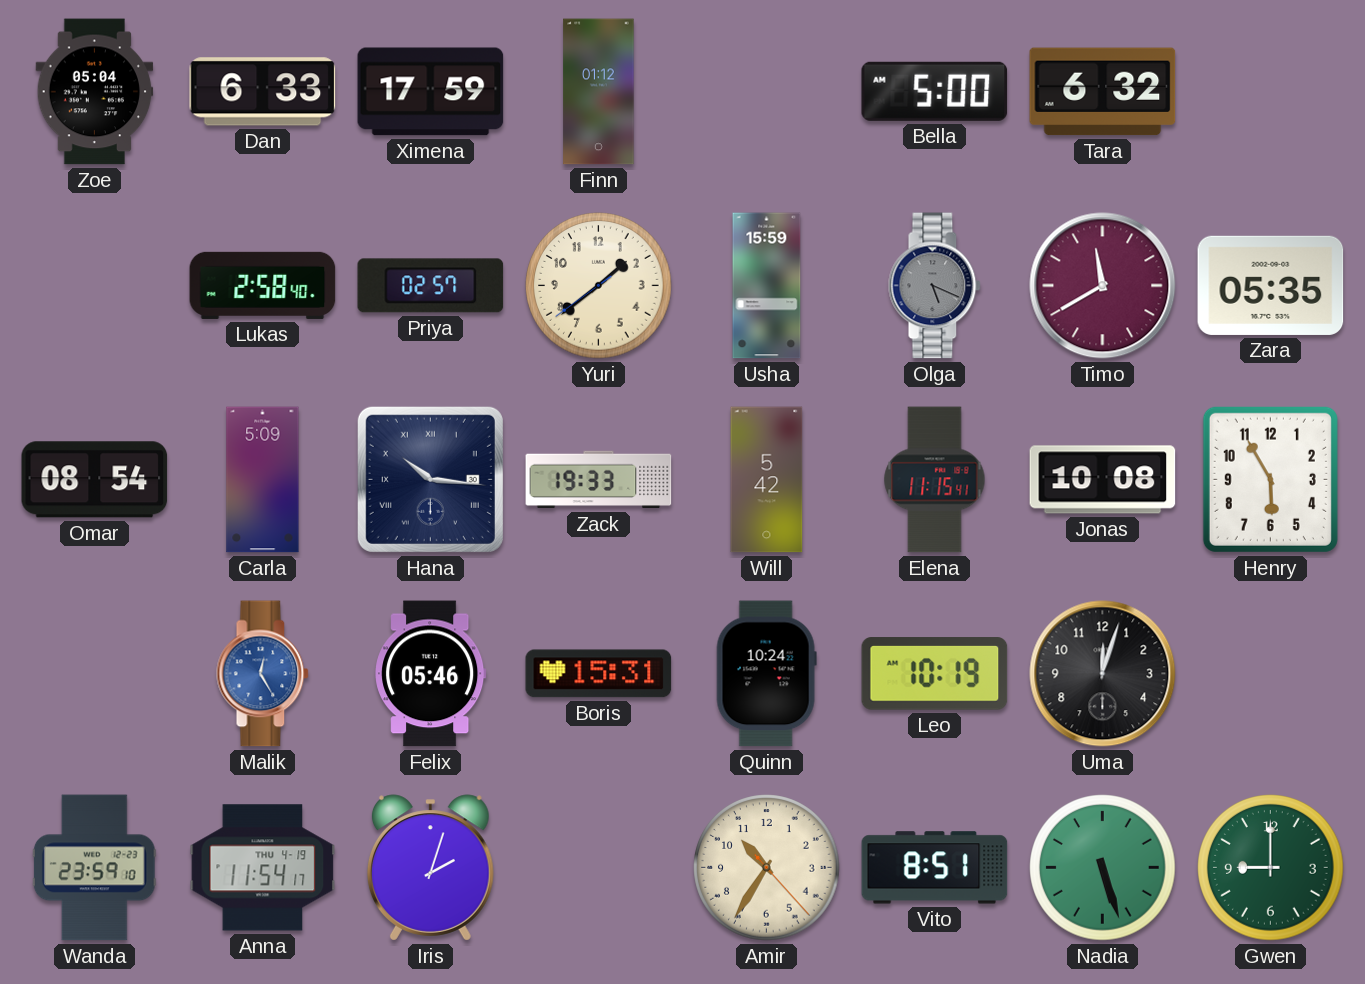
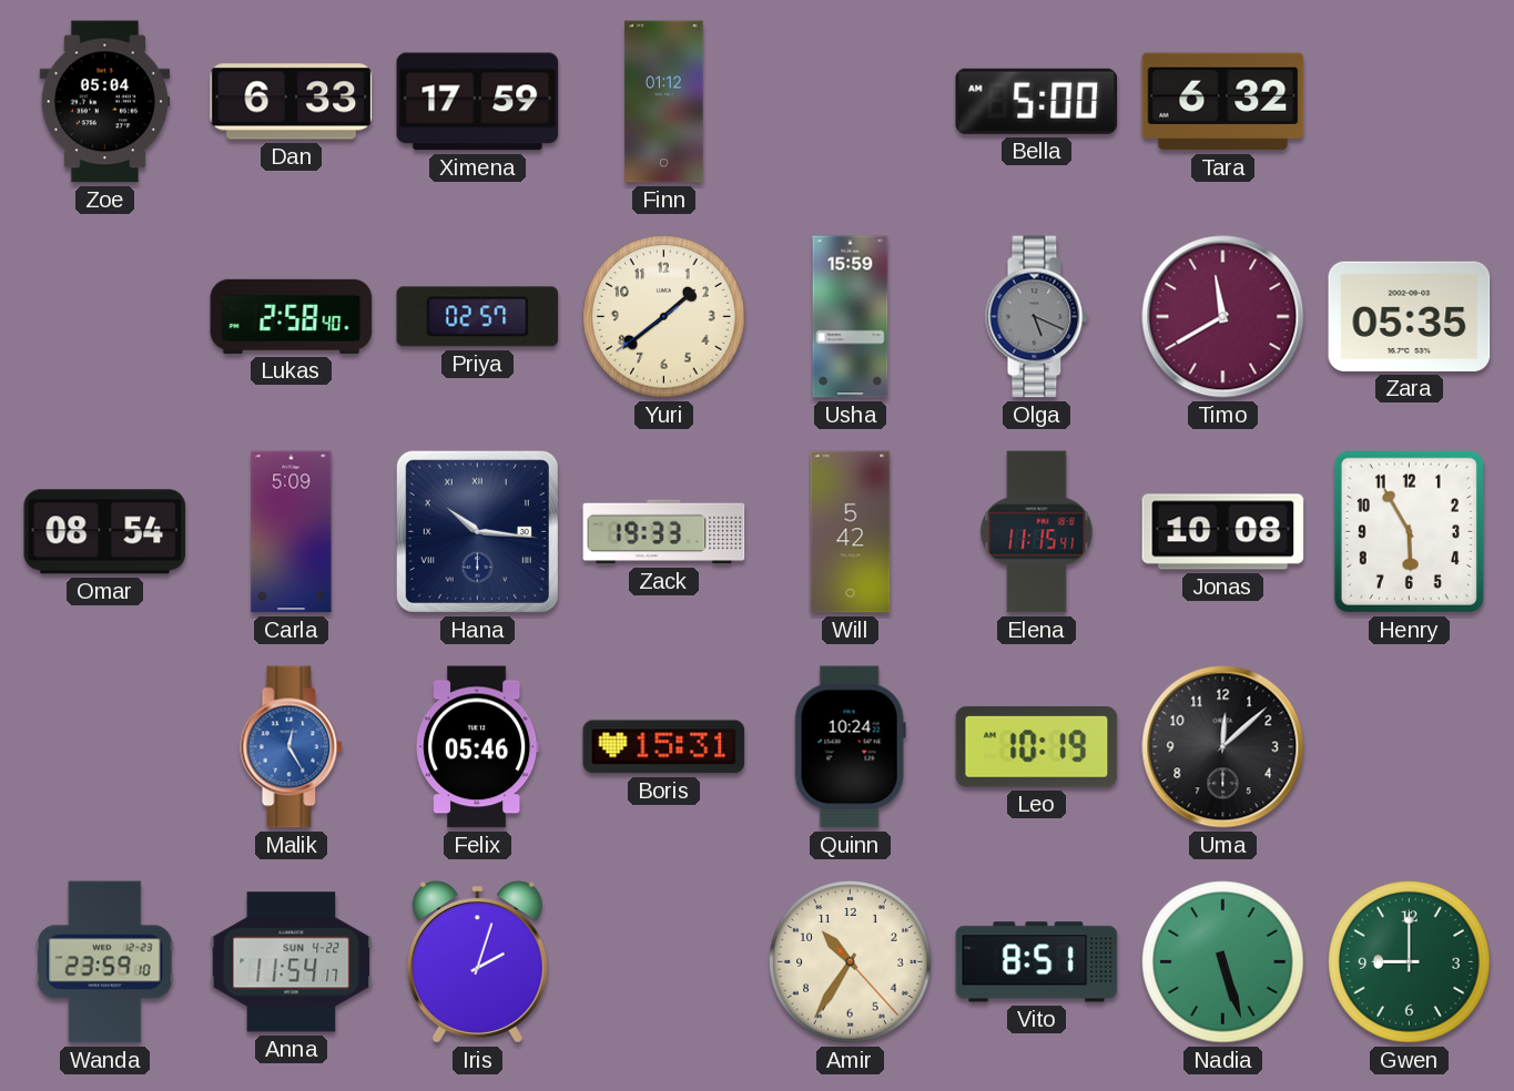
Uma: 12:03 -> 12:08
Anna date: THU 4-19 -> SUN 4-22
